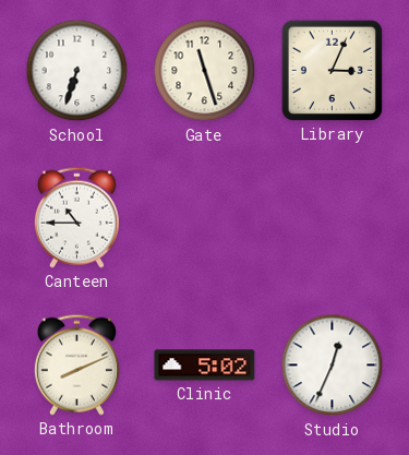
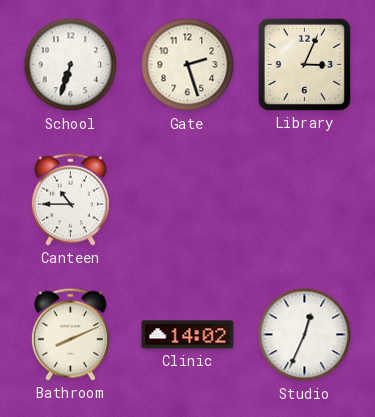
Gate: 11:27 -> 2:27
Clinic: 5:02 -> 14:02
